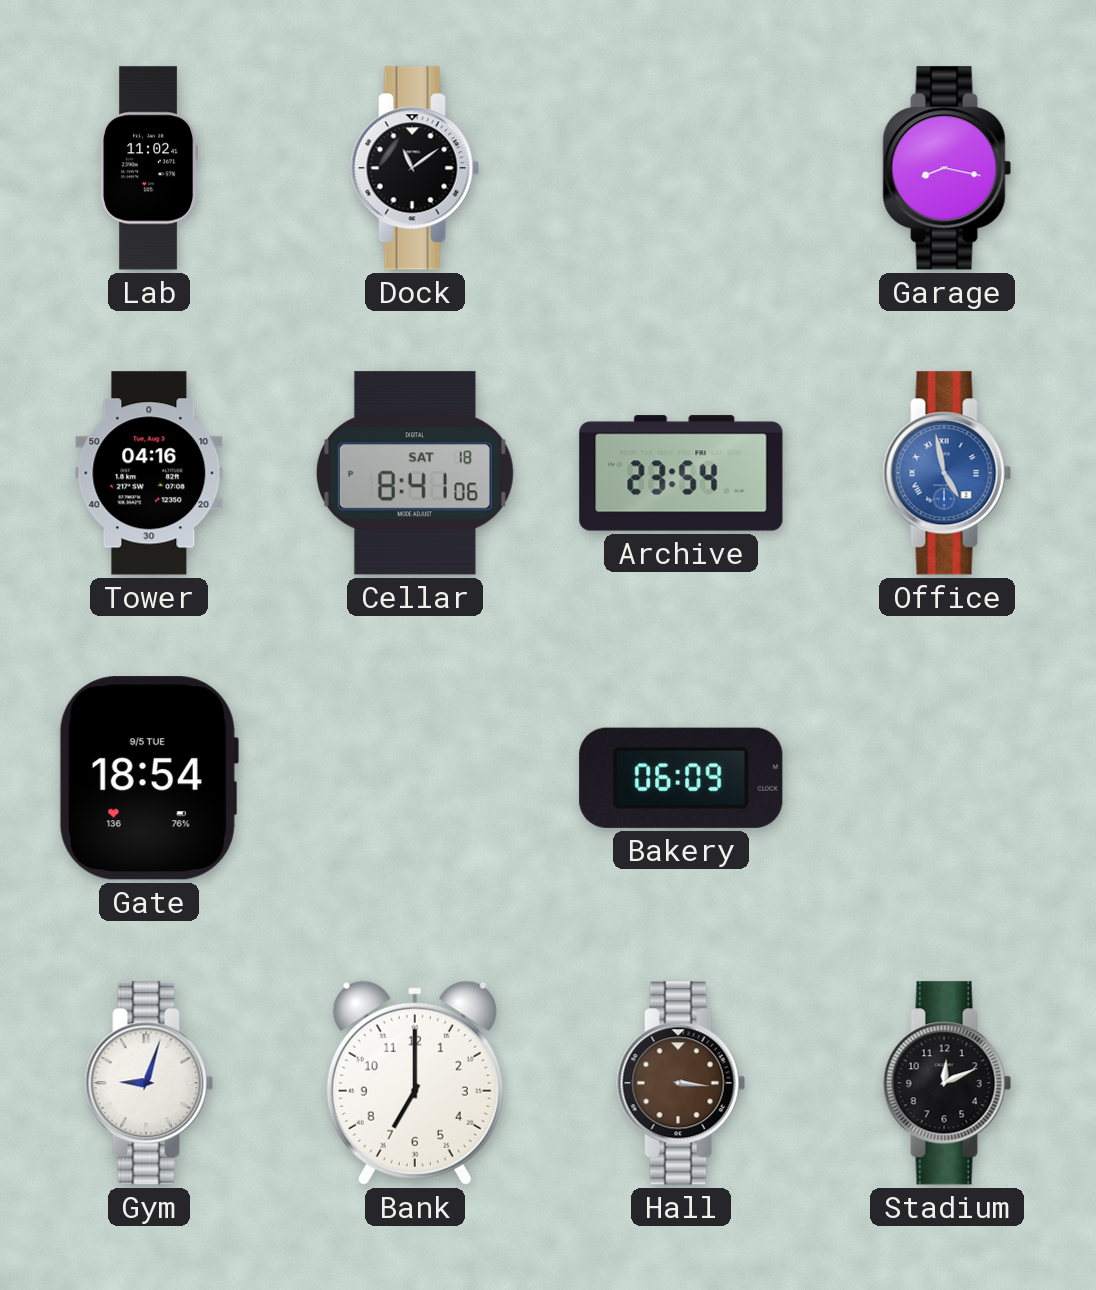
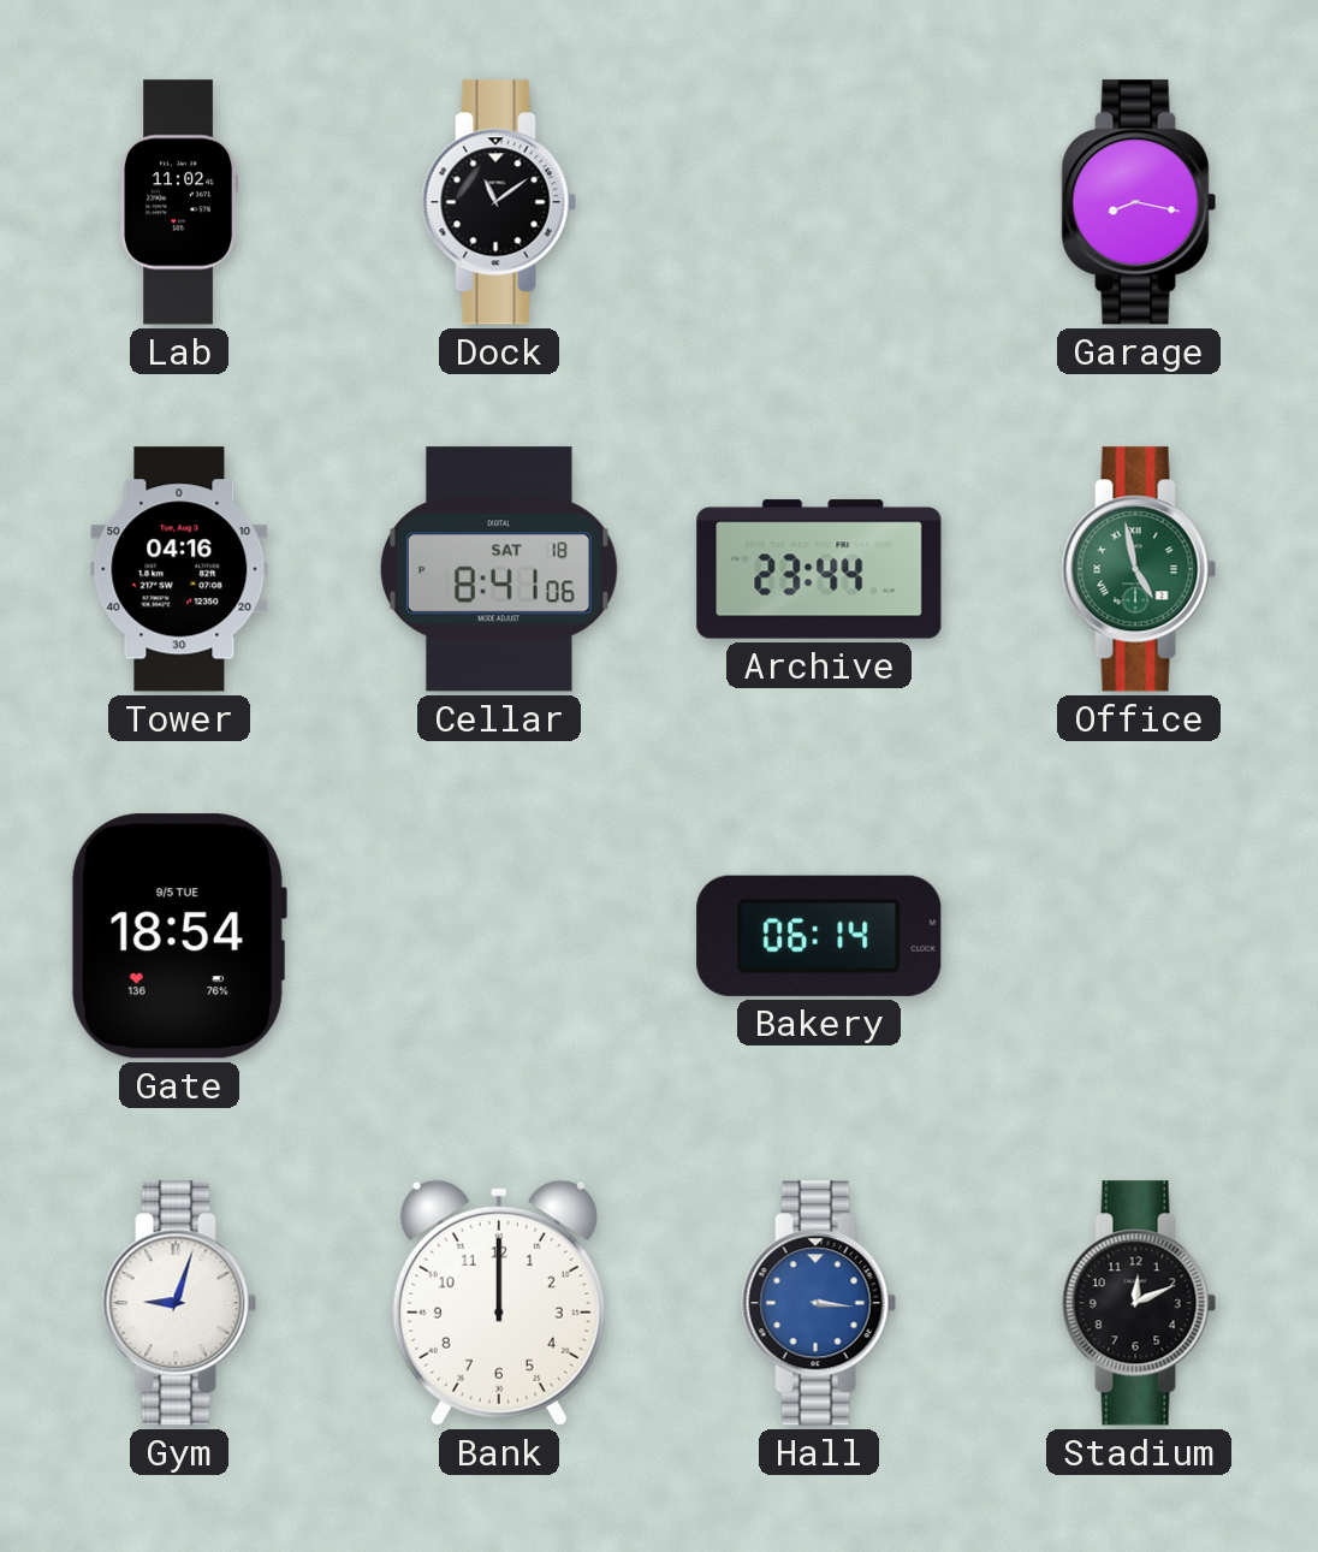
Archive: 23:54 -> 23:44
Office dial: blue -> green
Bakery: 06:09 -> 06:14
Bank: 7:00 -> 12:00
Hall dial: brown -> blue
